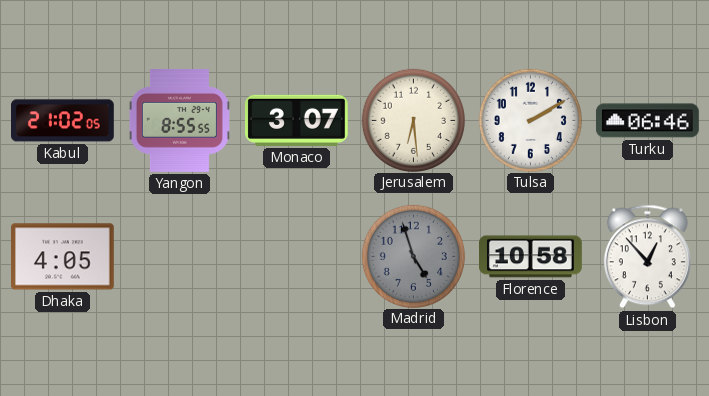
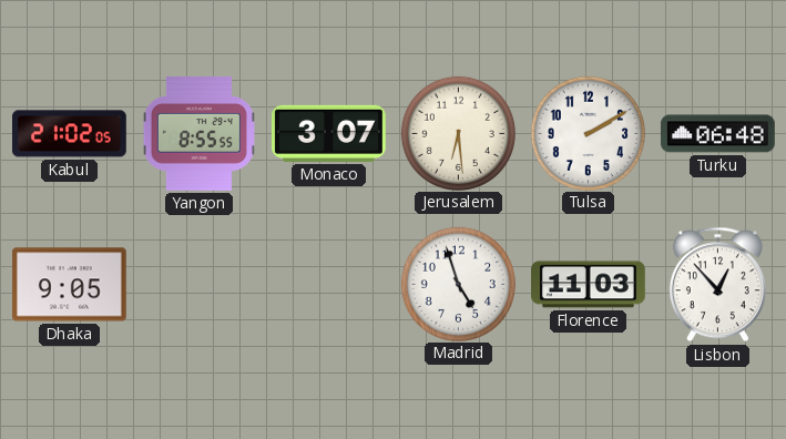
Turku: 06:46 -> 06:48
Dhaka: 4:05 -> 9:05
Madrid dial: grey -> white
Florence: 10:58 -> 11:03
